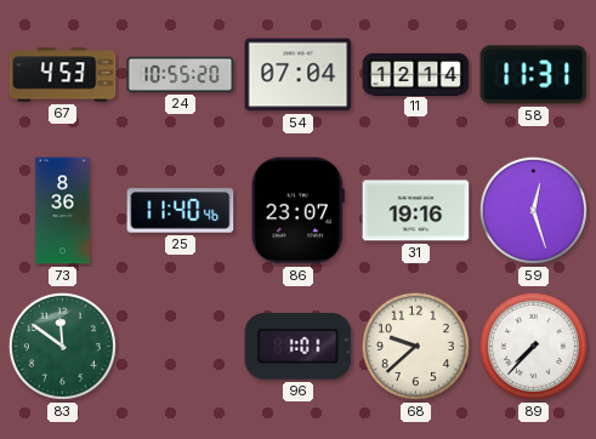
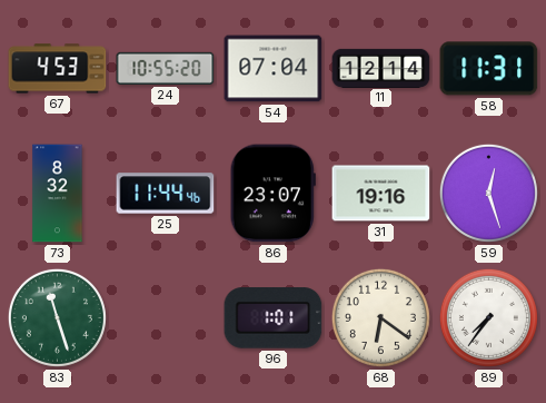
73: 8:36 -> 8:32
25: 11:40 -> 11:44
83: 11:51 -> 11:27
68: 9:38 -> 6:21
89: 7:37 -> 7:36
